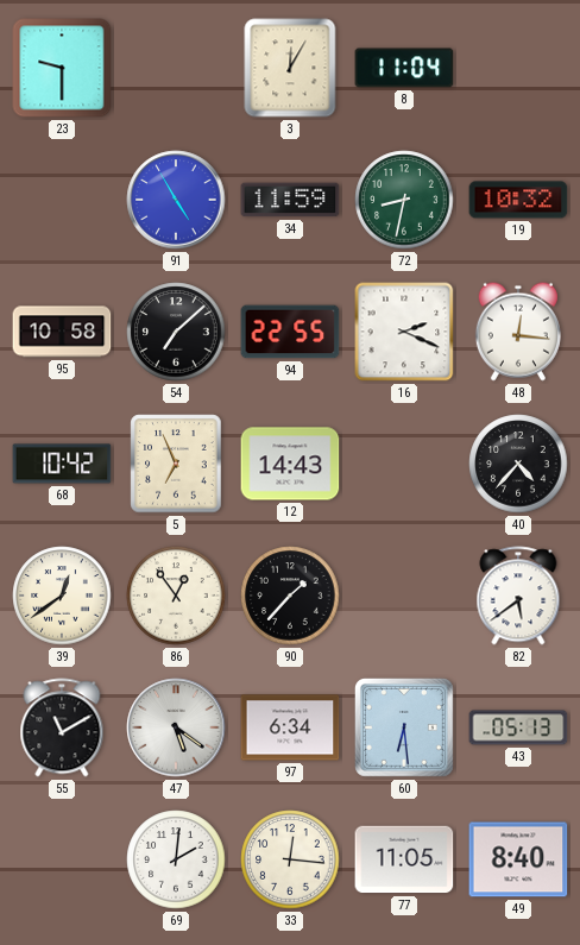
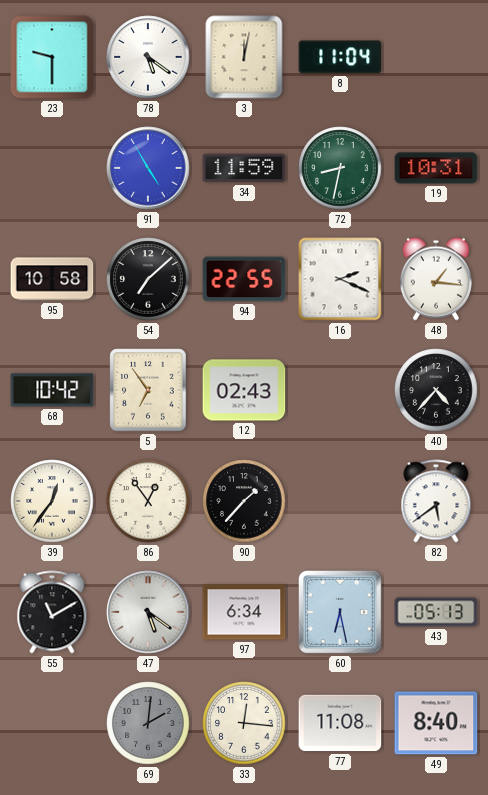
78: none -> 5:21
3: 12:05 -> 12:02
19: 10:32 -> 10:31
48: 12:16 -> 1:16
5: 6:56 -> 6:54
12: 14:43 -> 02:43
39: 12:39 -> 12:36
60: 6:29 -> 6:28
69 dial: white -> grey
77: 11:05 -> 11:08
